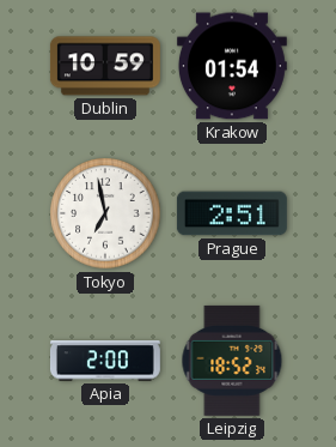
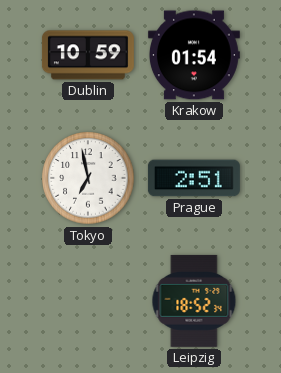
Apia: 2:00 -> none
